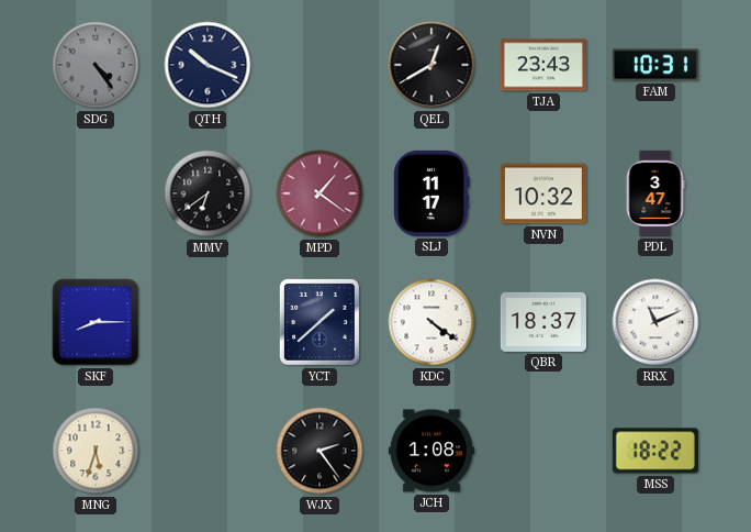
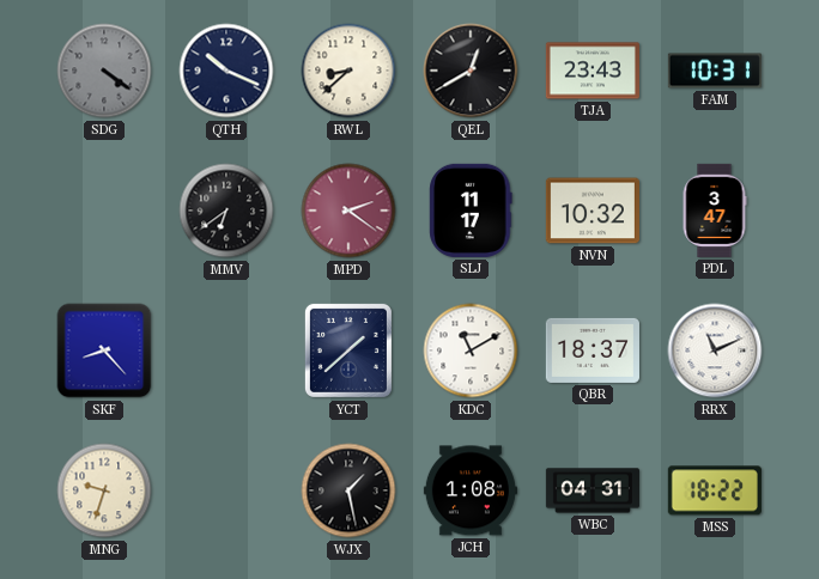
SDG: 4:24 -> 4:21
RWL: none -> 8:38
MPD: 1:21 -> 2:21
SKF: 8:15 -> 8:23
KDC: 4:21 -> 11:10
MNG: 5:33 -> 9:33
WJX: 2:24 -> 1:28
WBC: none -> 04:31
